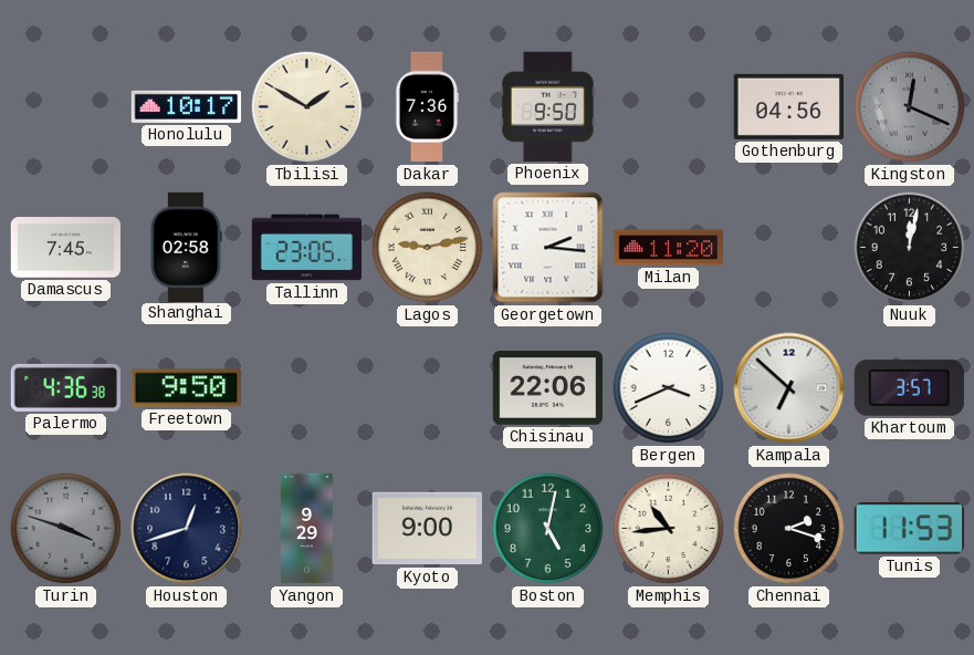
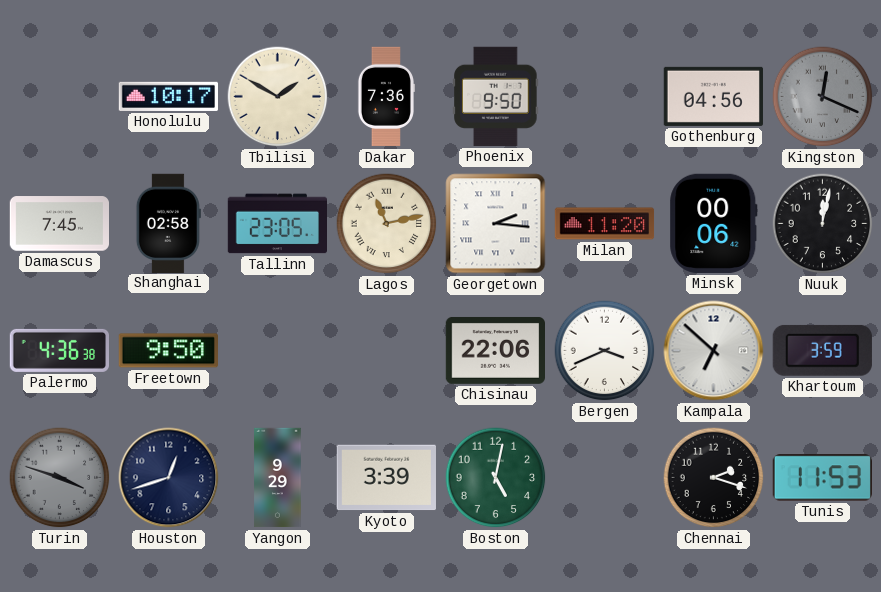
Lagos: 9:13 -> 11:13
Minsk: none -> 00:06
Khartoum: 3:57 -> 3:59
Kyoto: 9:00 -> 3:39
Memphis: 10:44 -> none
